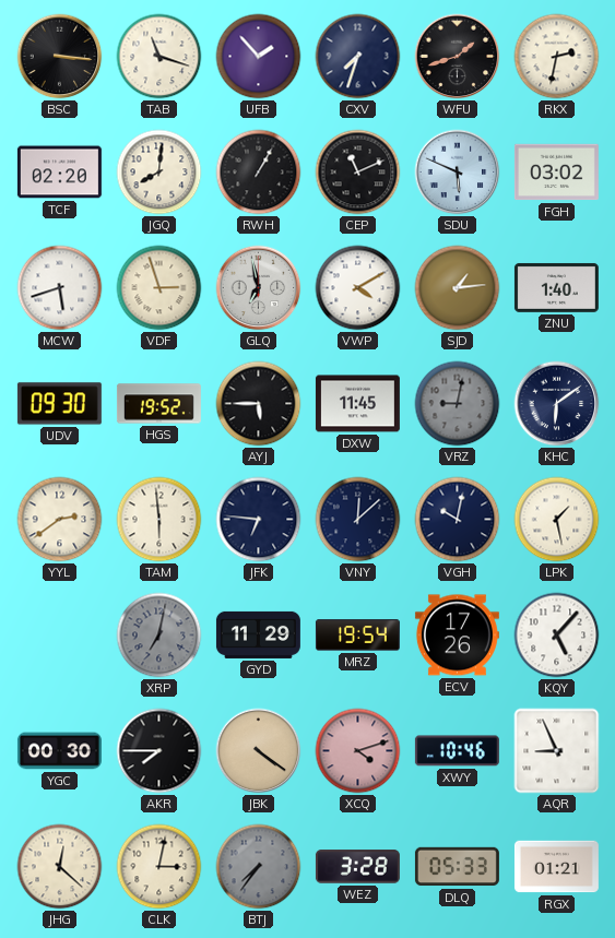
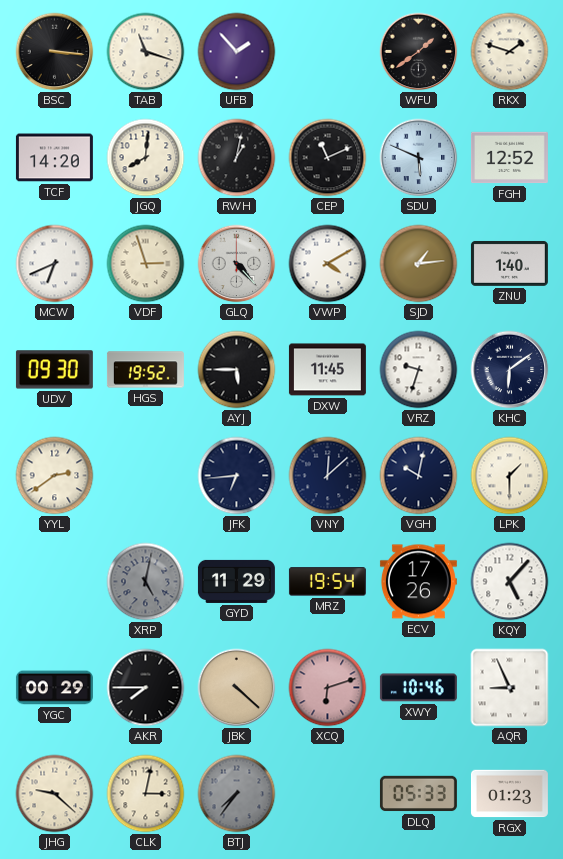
CXV: 7:33 -> none
WFU: 1:42 -> 1:39
RKX: 2:32 -> 1:48
TCF: 02:20 -> 14:20
RWH: 1:05 -> 1:02
FGH: 03:02 -> 12:52
MCW: 5:42 -> 6:41
GLQ: 6:58 -> 4:23
VRZ: 9:02 -> 9:33
VRZ dial: grey -> white
TAM: 5:59 -> none
JFK: 6:46 -> 6:44
LPK: 1:28 -> 1:30
XRP: 7:02 -> 5:02
YGC: 00:30 -> 00:29
JBK: 4:21 -> 4:22
XCQ: 4:12 -> 6:12
JHG: 12:22 -> 9:22
WEZ: 3:28 -> none
RGX: 01:21 -> 01:23
